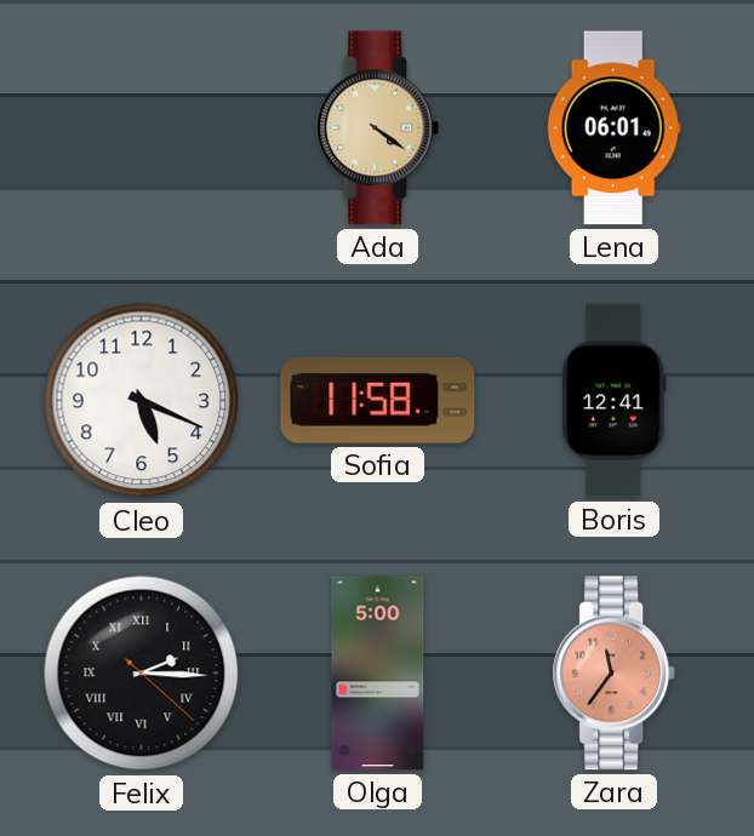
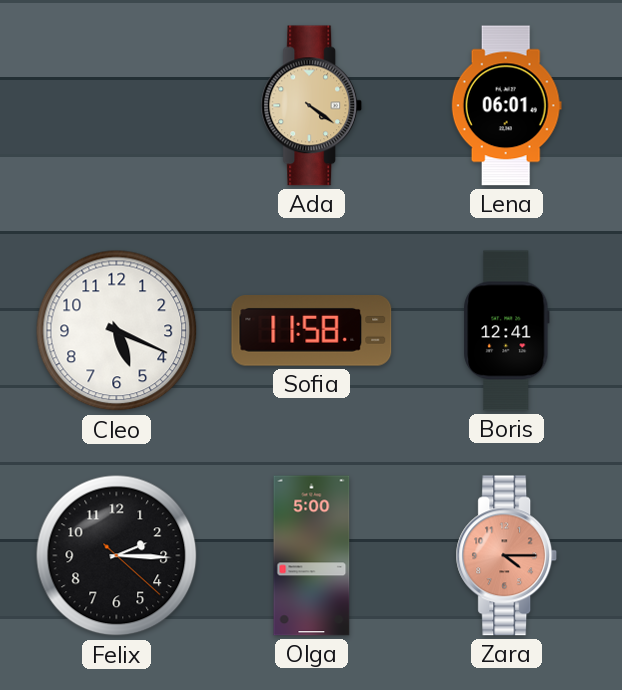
Felix numerals: Roman -> Arabic
Zara: 11:36 -> 4:15
